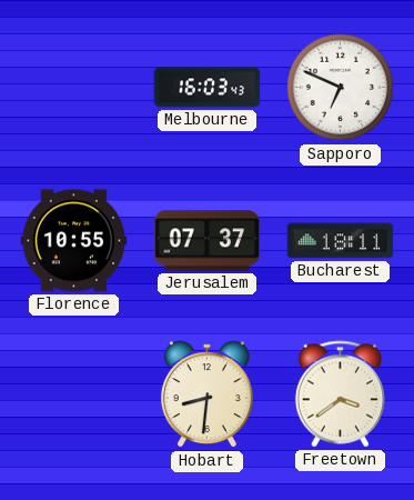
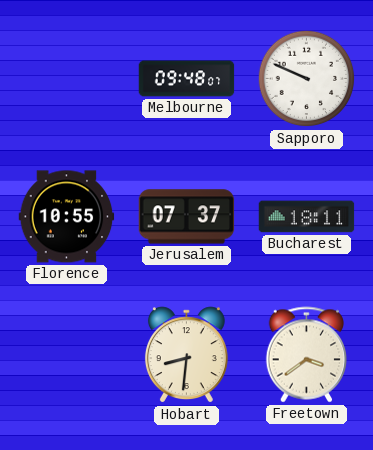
Melbourne: 16:03 -> 09:48
Sapporo: 6:49 -> 9:49
